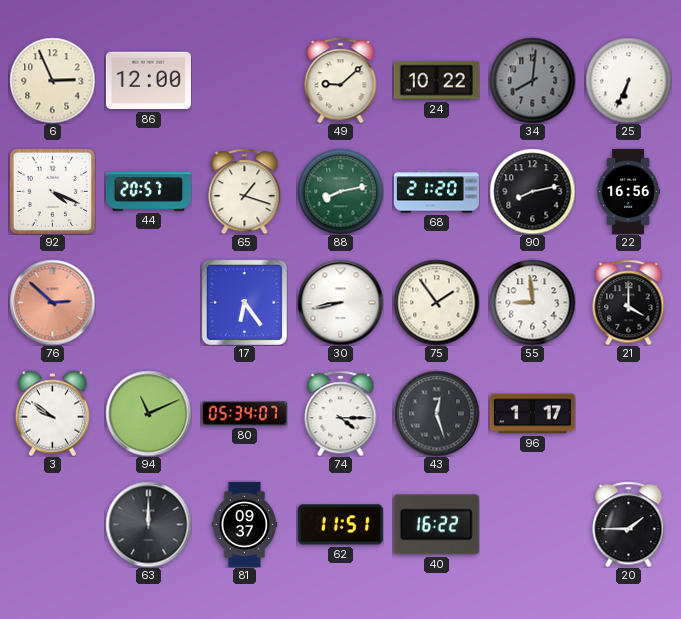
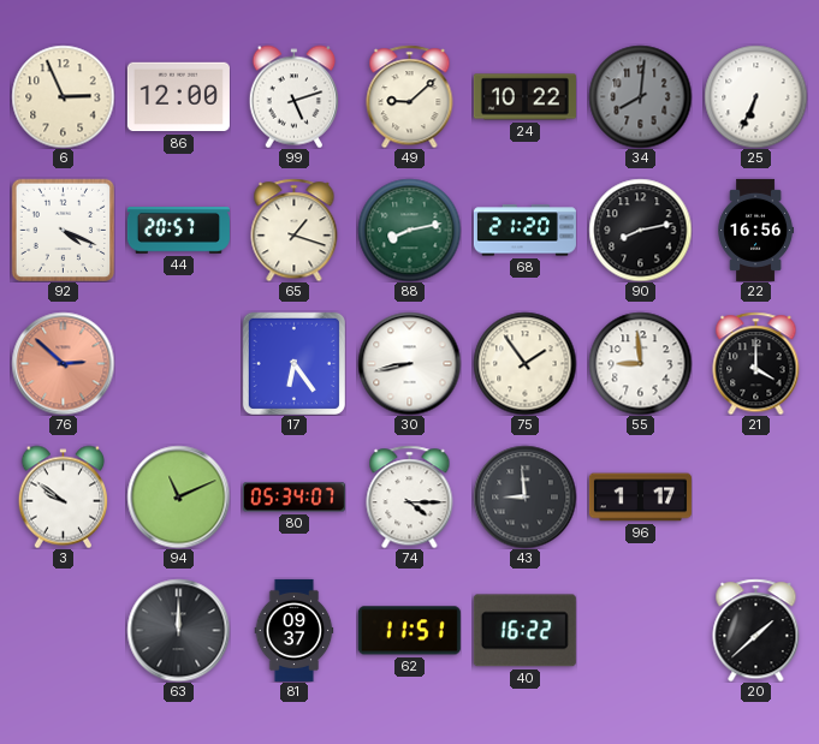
99: none -> 5:12
43: 12:27 -> 8:59
20: 1:45 -> 1:38
